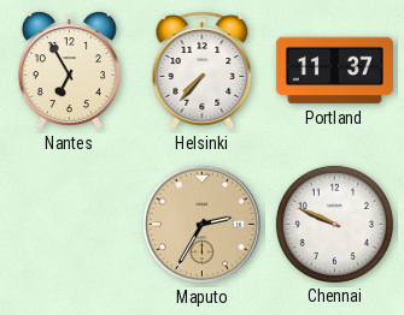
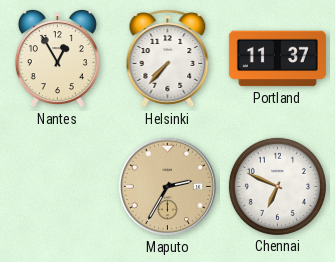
Nantes: 6:55 -> 12:55
Chennai: 9:49 -> 6:49
